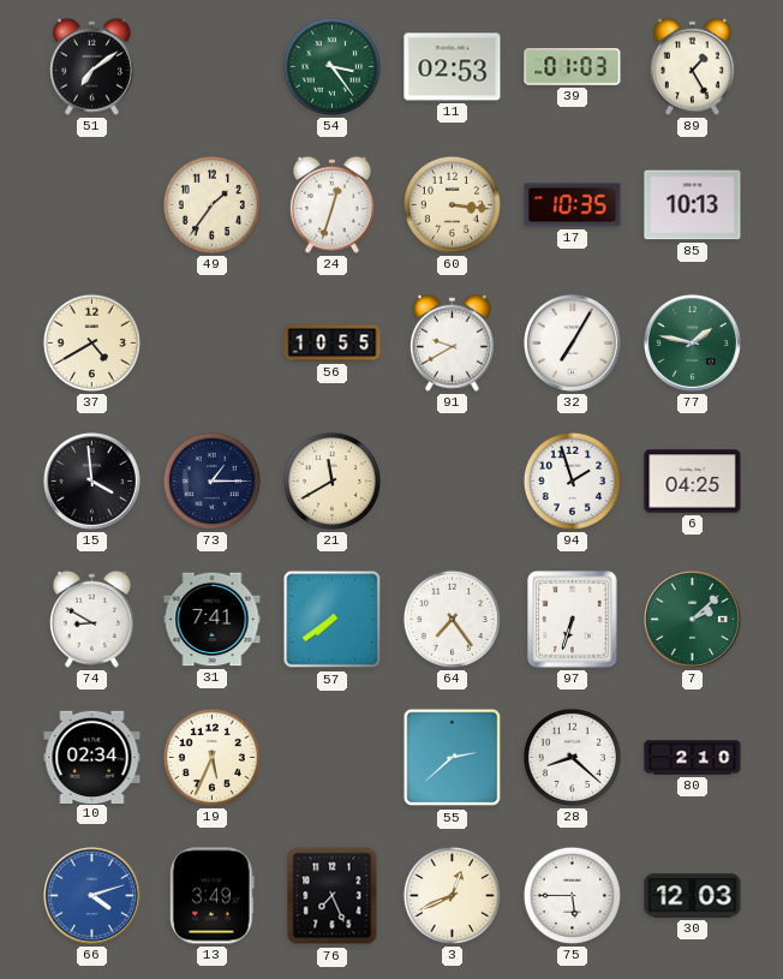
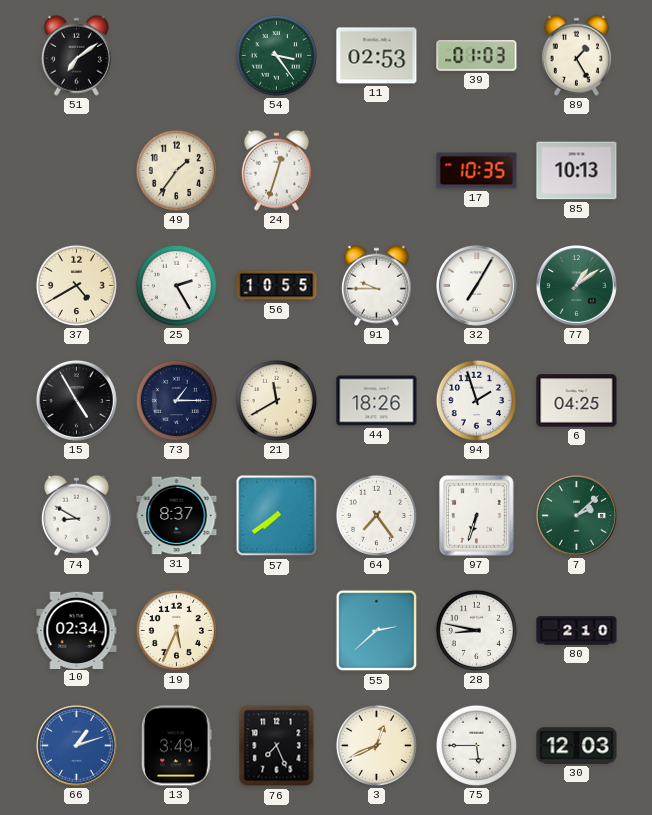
60: 3:16 -> none
25: none -> 2:25
91: 9:40 -> 9:45
77: 1:47 -> 1:09
15: 3:59 -> 4:55
44: none -> 18:26
31: 7:41 -> 8:37
28: 8:22 -> 8:47
66: 4:12 -> 1:12
